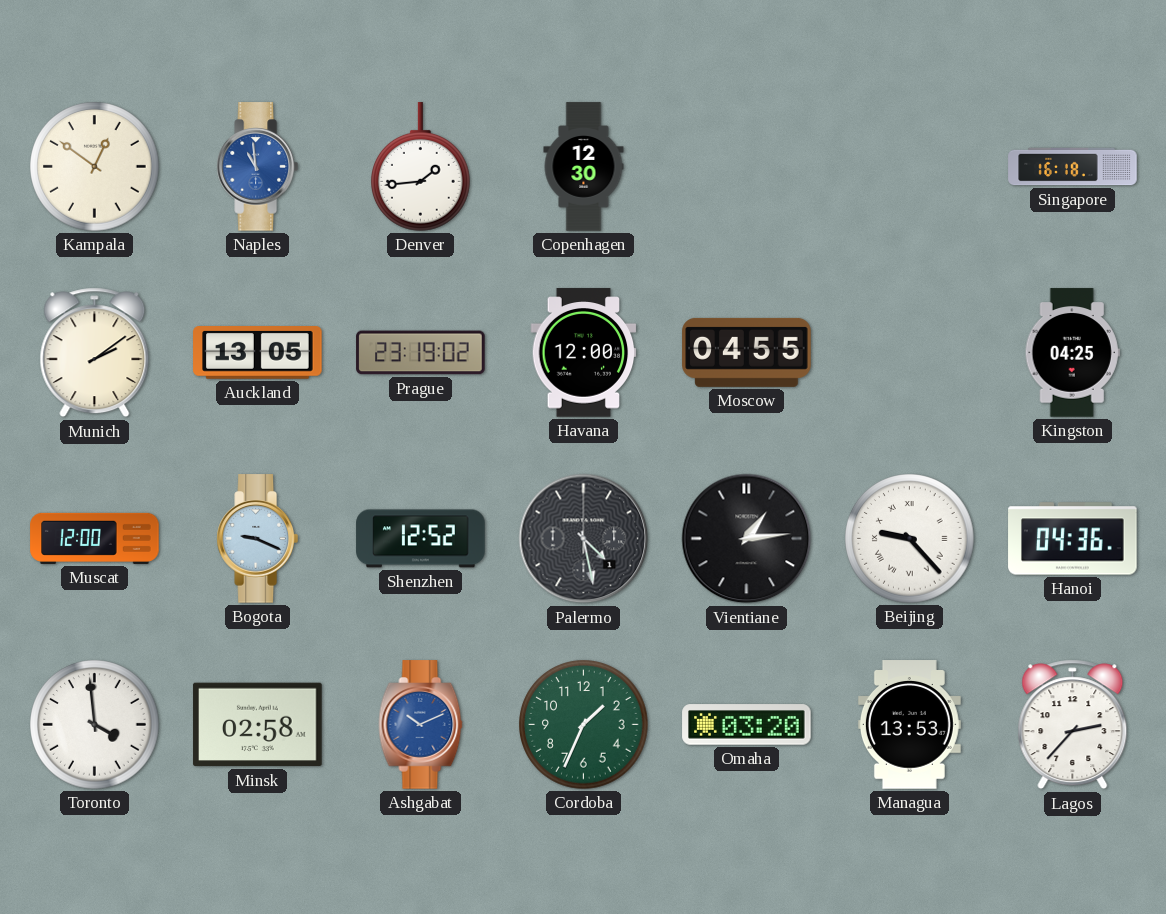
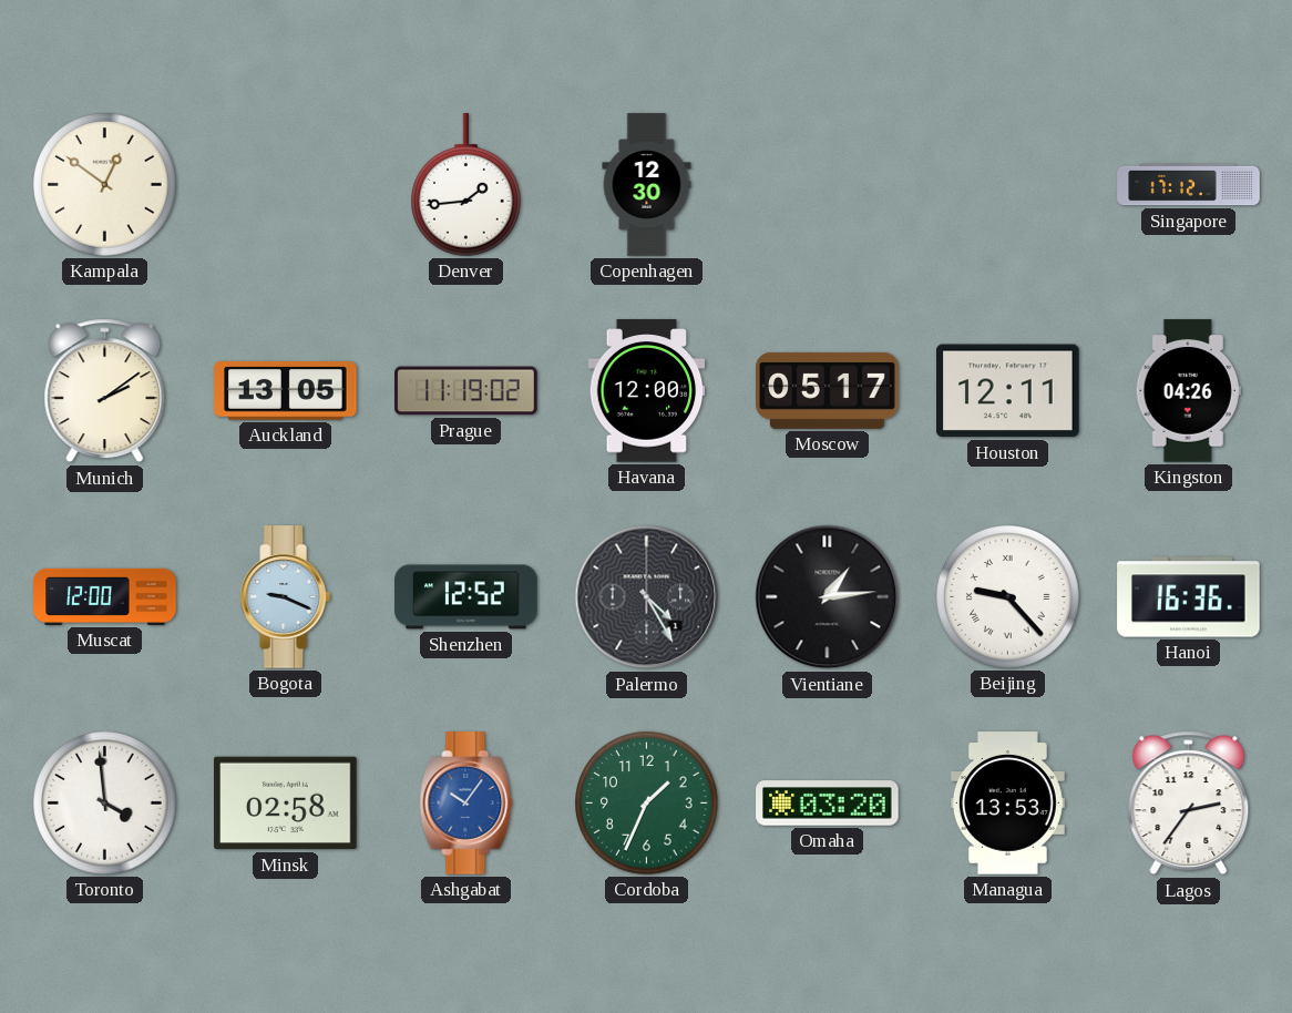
Naples: 10:59 -> none
Singapore: 16:18 -> 17:12
Prague: 23:19 -> 11:19
Moscow: 04:55 -> 05:17
Houston: none -> 12:11
Kingston: 04:25 -> 04:26
Palermo: 4:28 -> 4:25
Hanoi: 04:36 -> 16:36
Ashgabat: 10:11 -> 10:06
Lagos: 2:37 -> 2:36
